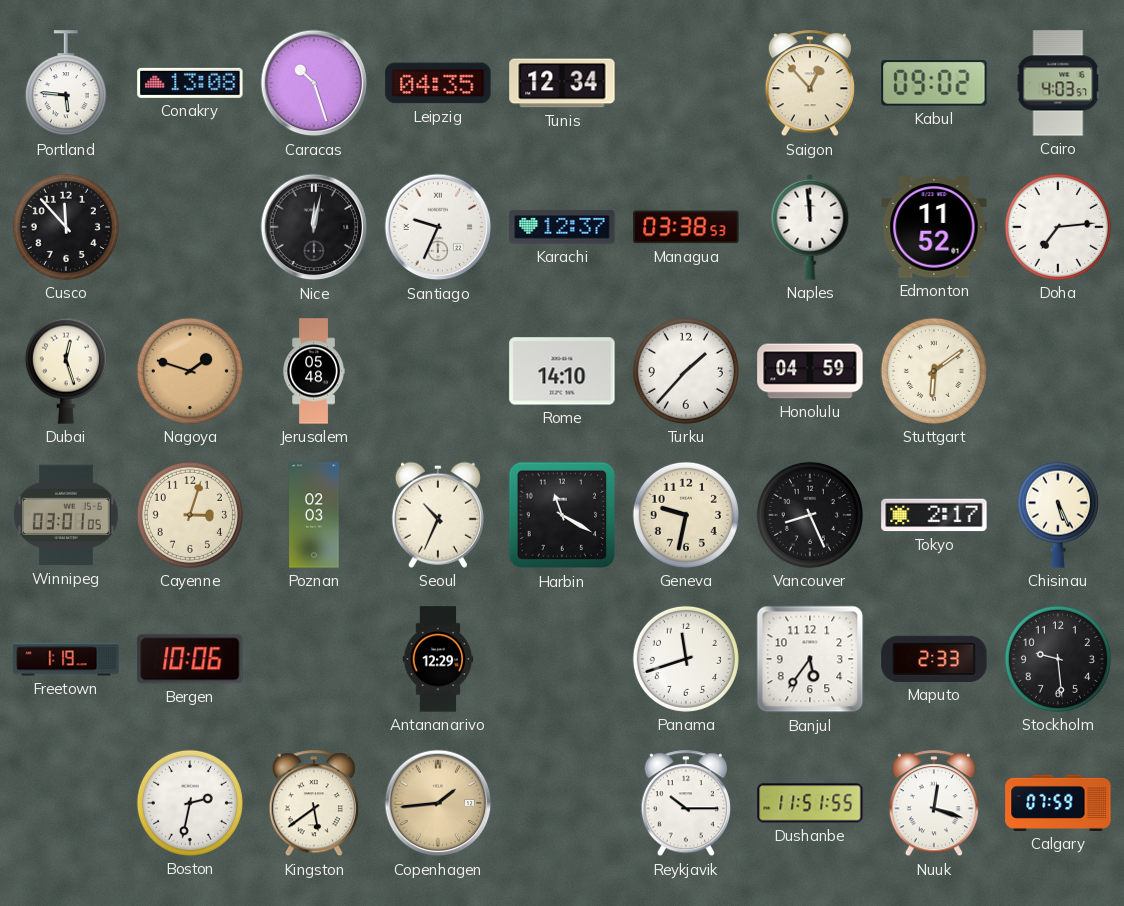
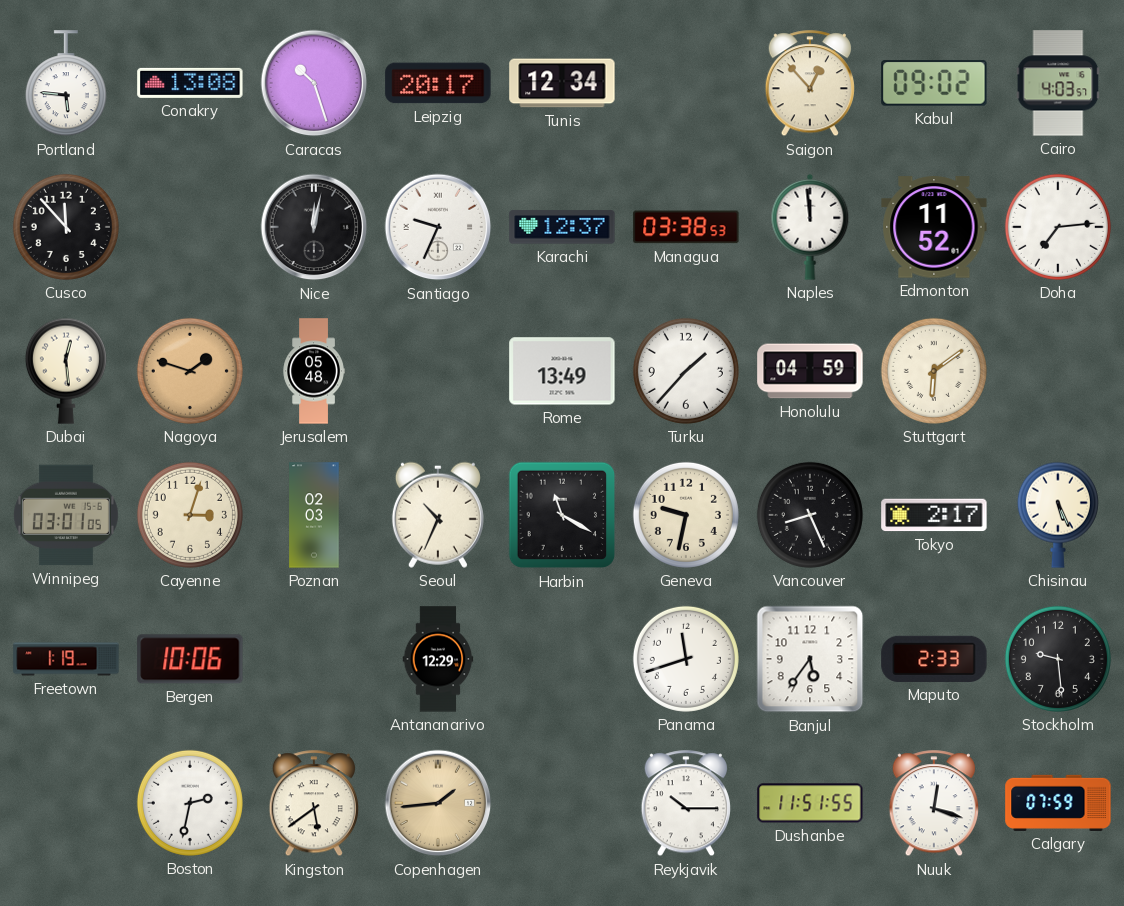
Leipzig: 04:35 -> 20:17
Dubai: 12:27 -> 12:29
Rome: 14:10 -> 13:49
